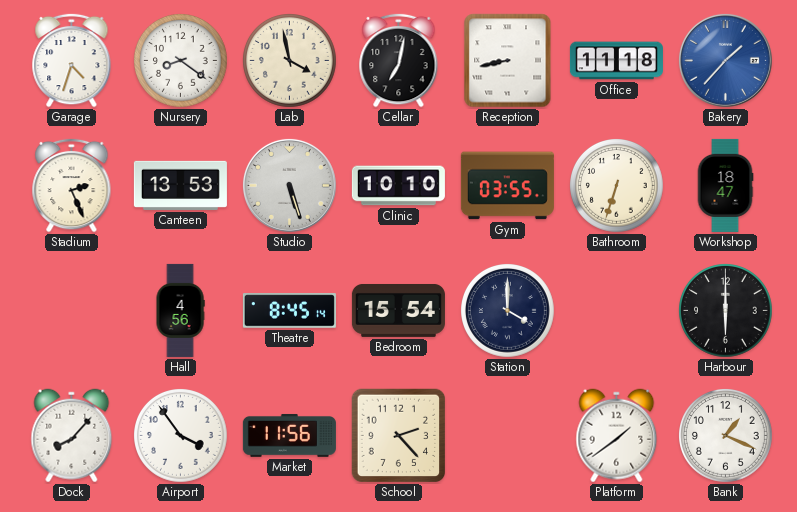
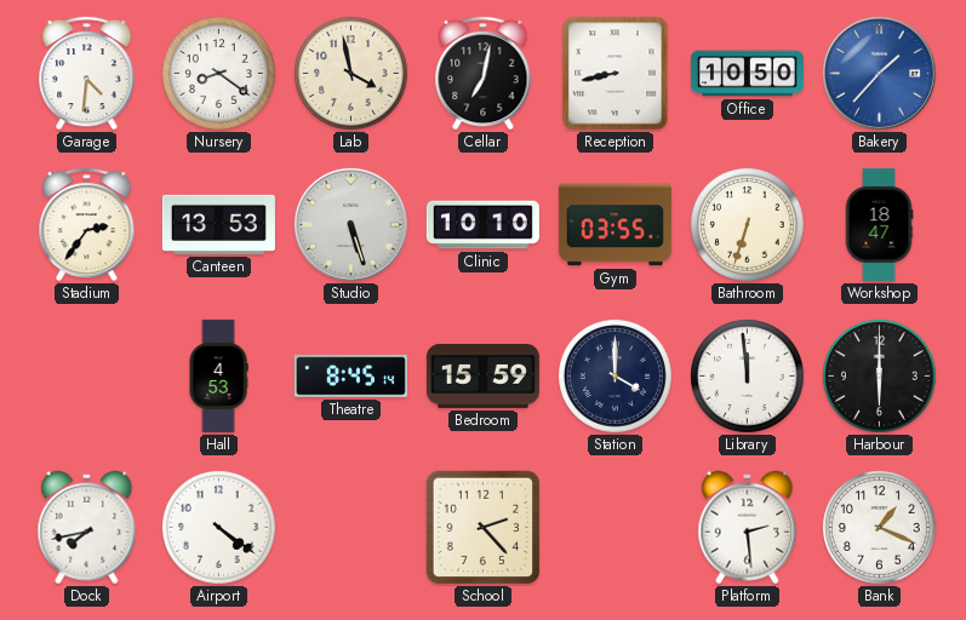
Garage: 4:33 -> 4:31
Office: 11:18 -> 10:50
Stadium: 2:26 -> 2:36
Hall: 4:56 -> 4:53
Bedroom: 15:54 -> 15:59
Library: none -> 11:59
Dock: 8:07 -> 7:43
Airport: 3:54 -> 4:21
Market: 11:56 -> none
Platform: 1:39 -> 2:29
